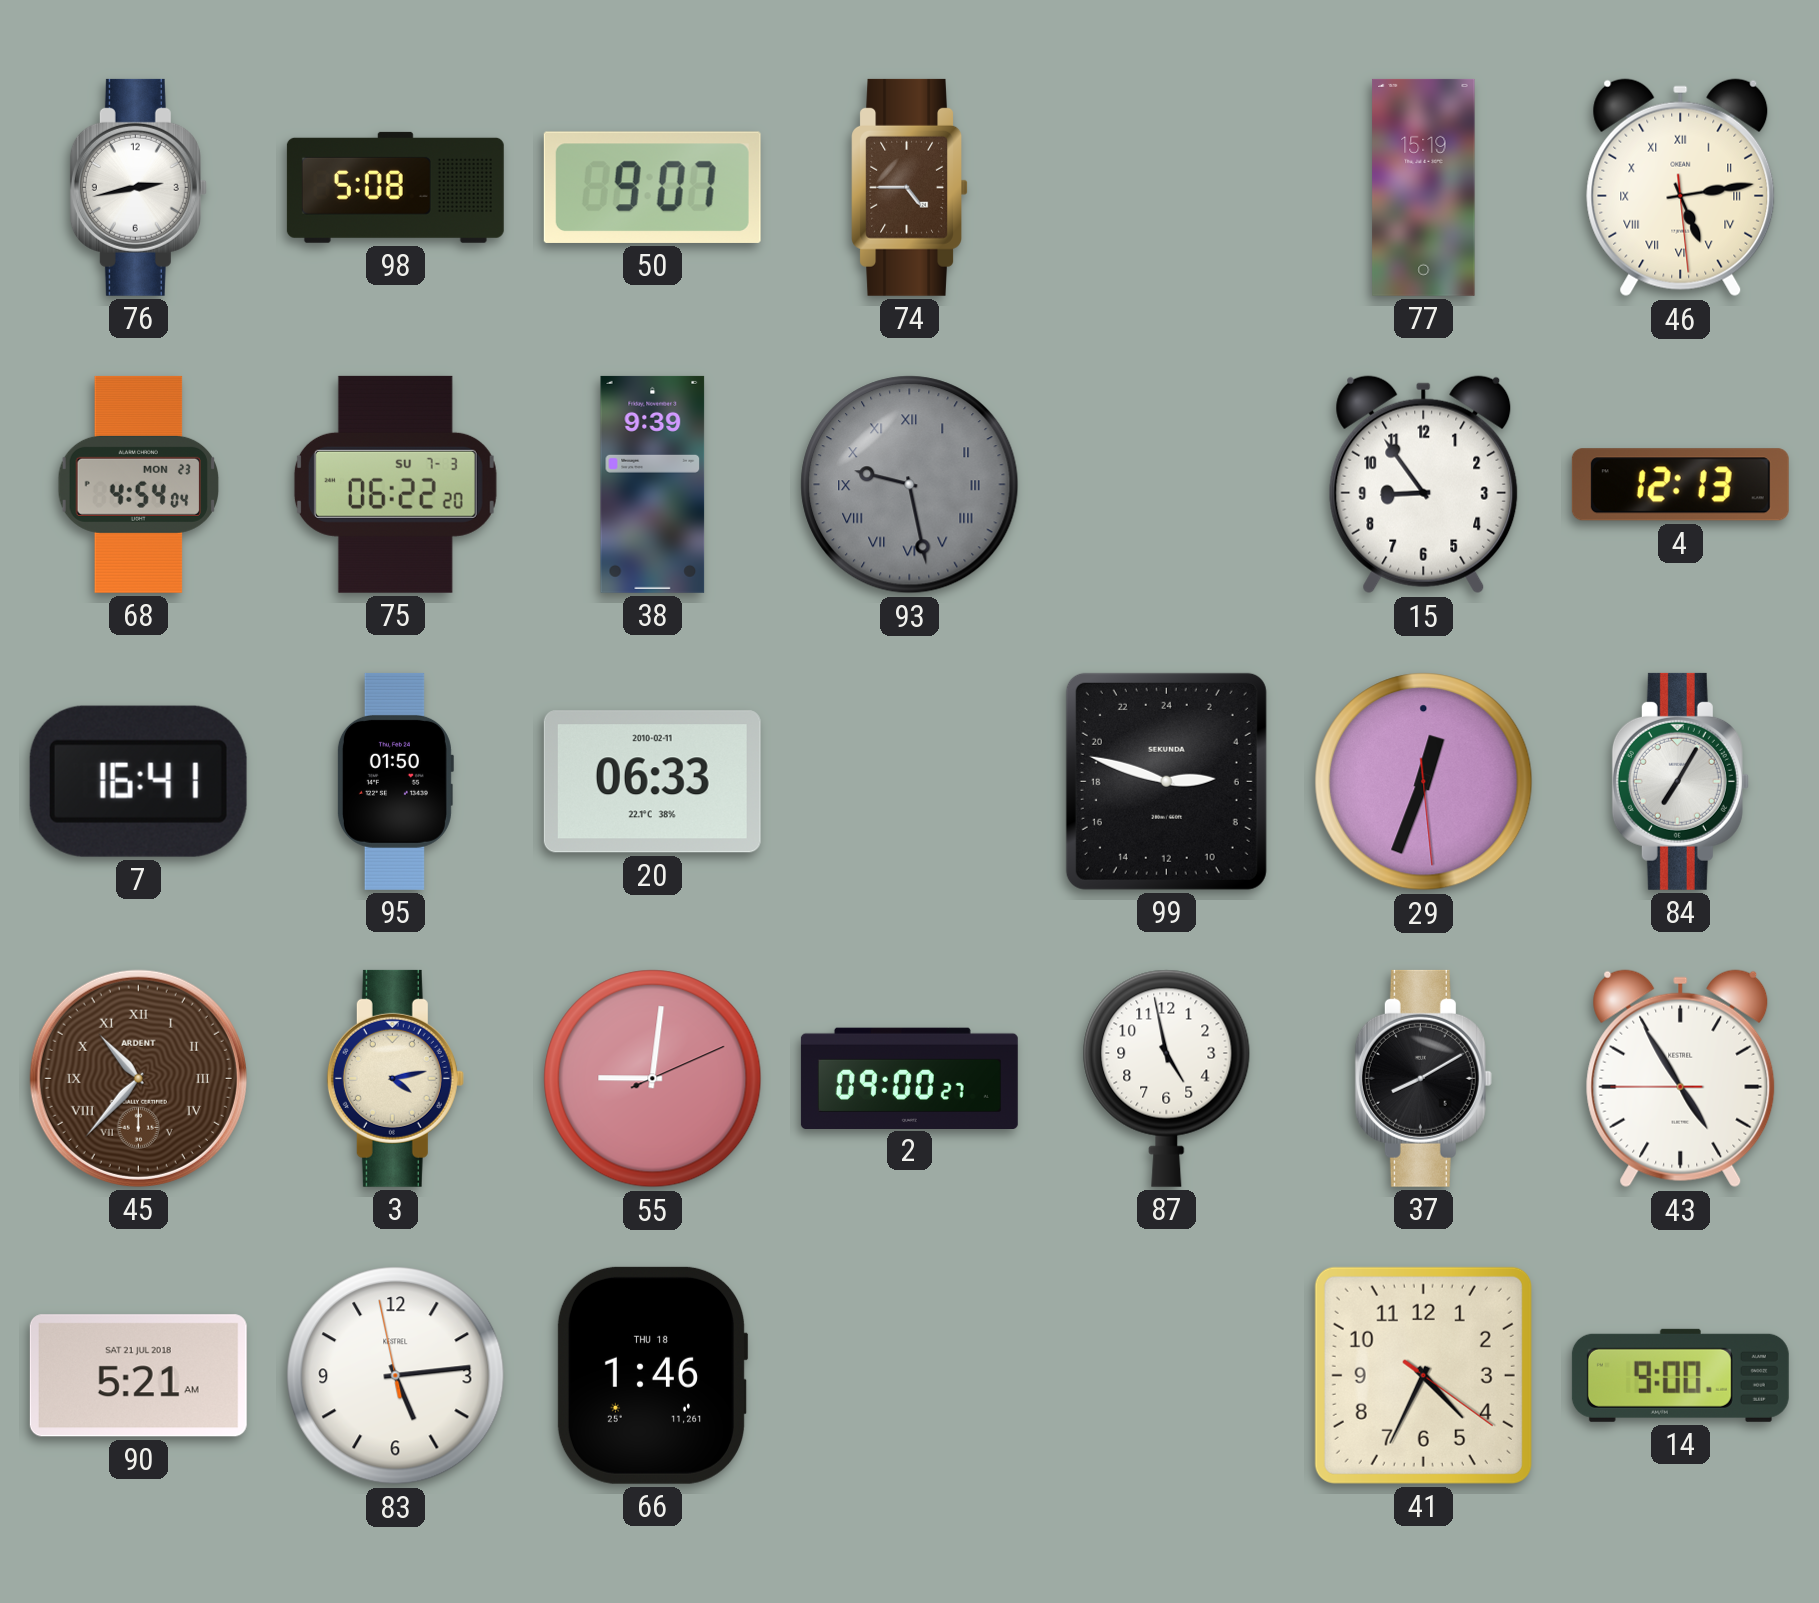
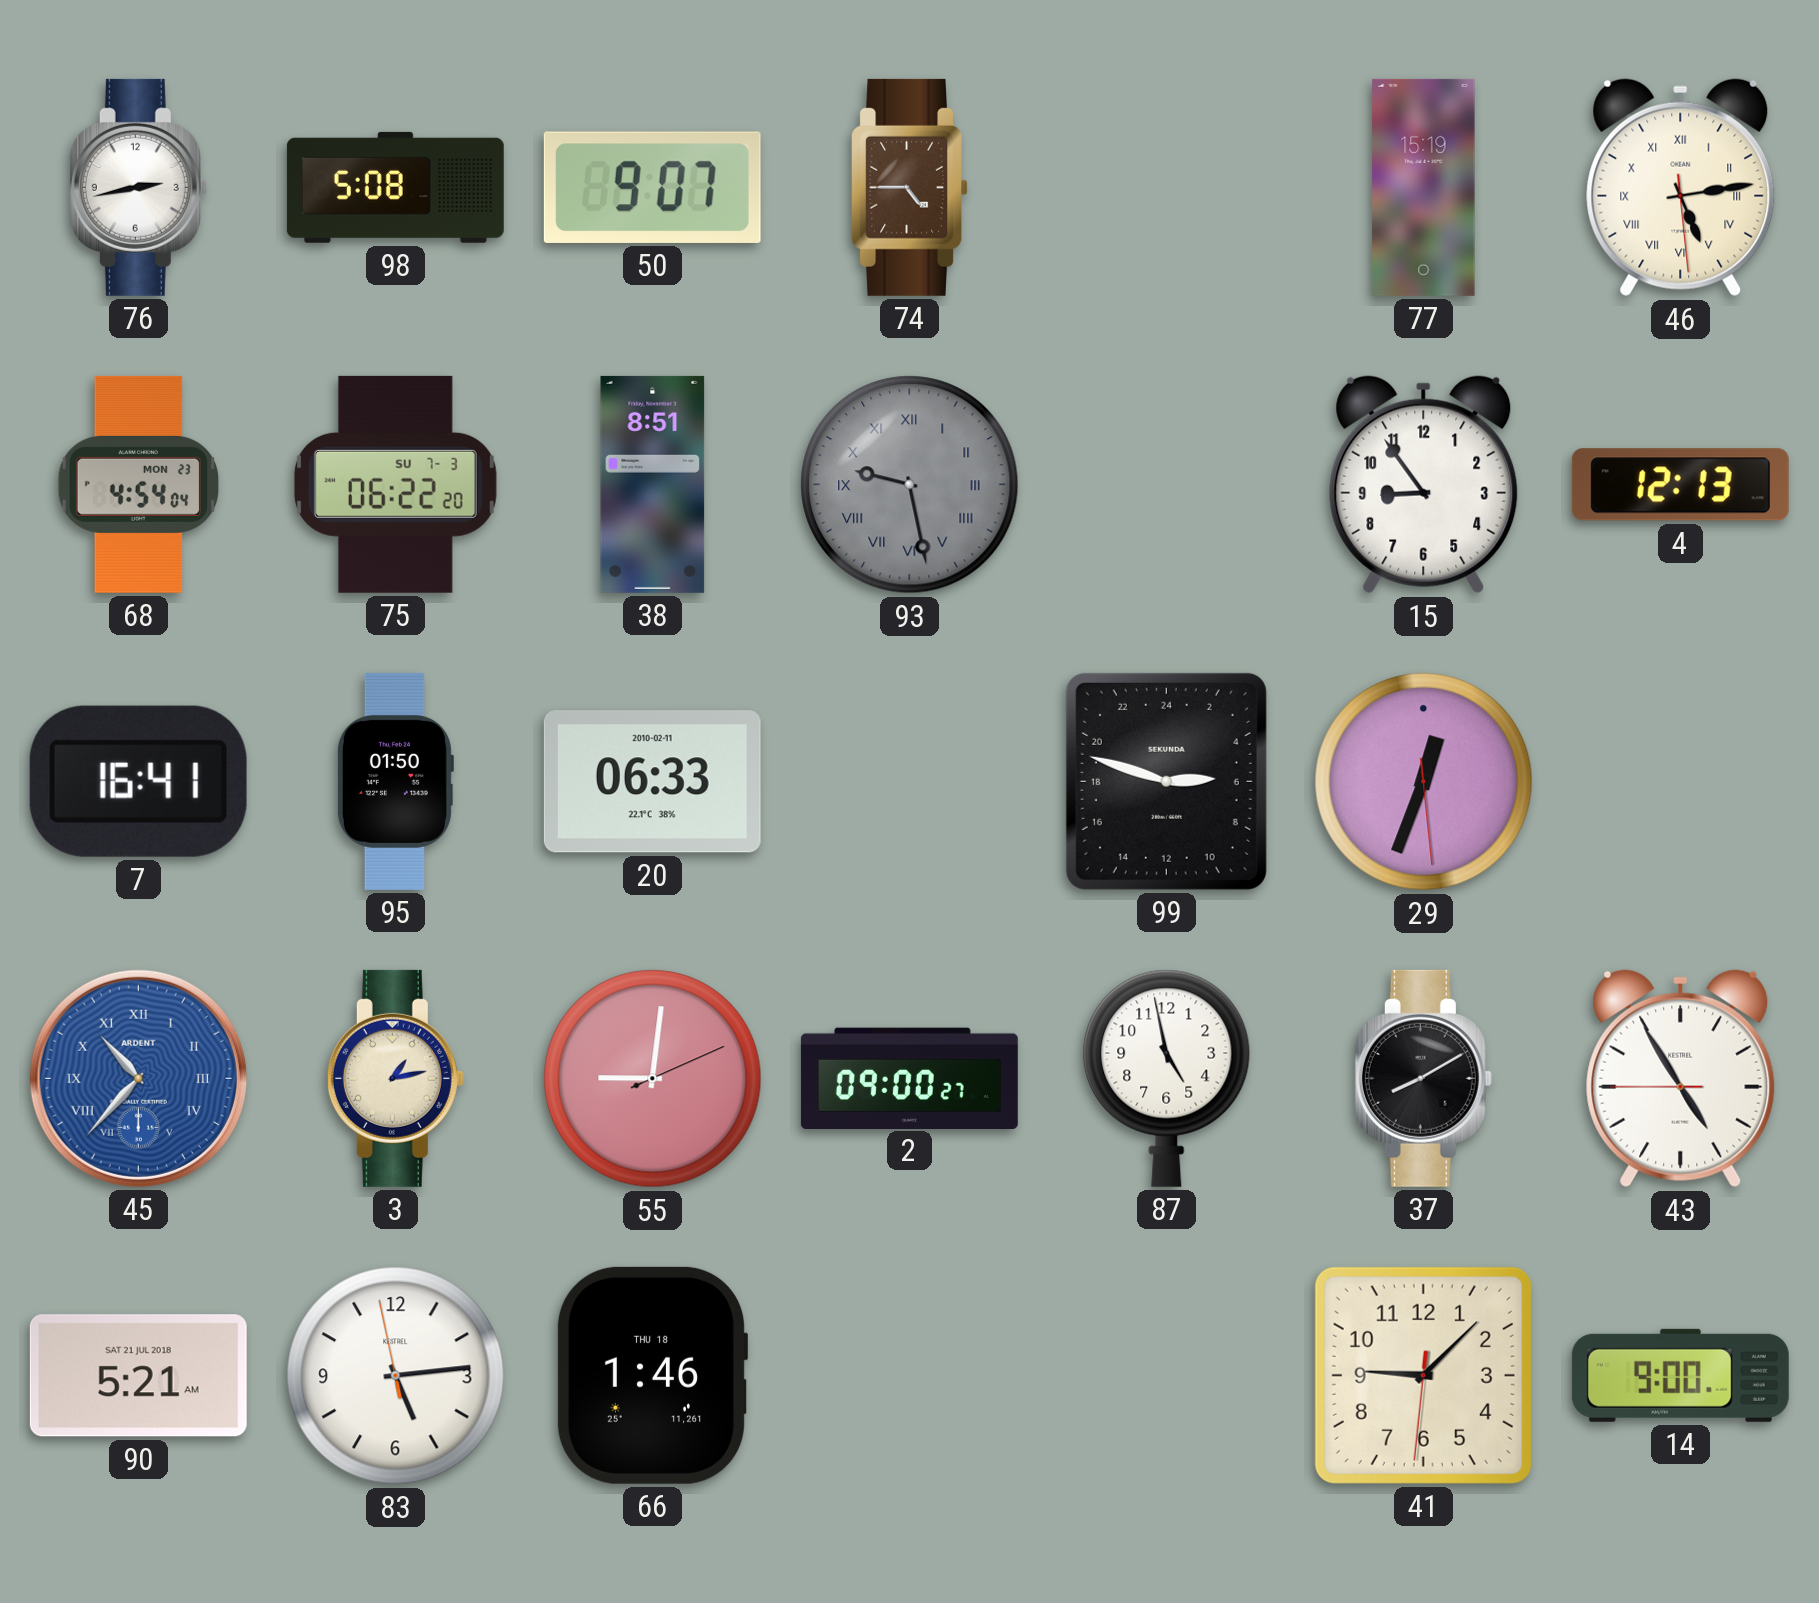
38: 9:39 -> 8:51
84: 7:05 -> none
45 dial: brown -> blue
3: 4:13 -> 1:13
41: 4:34 -> 9:07
